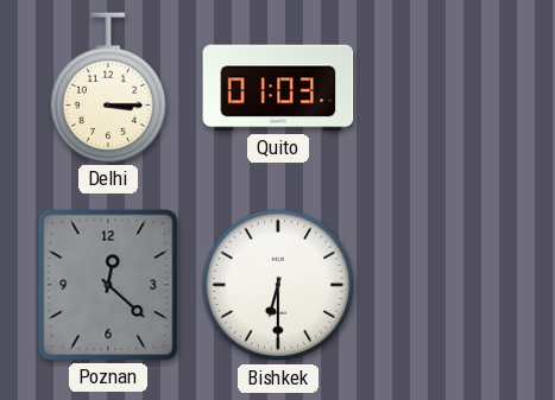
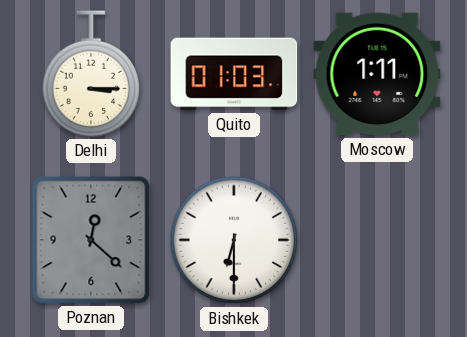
Moscow: none -> 1:11
